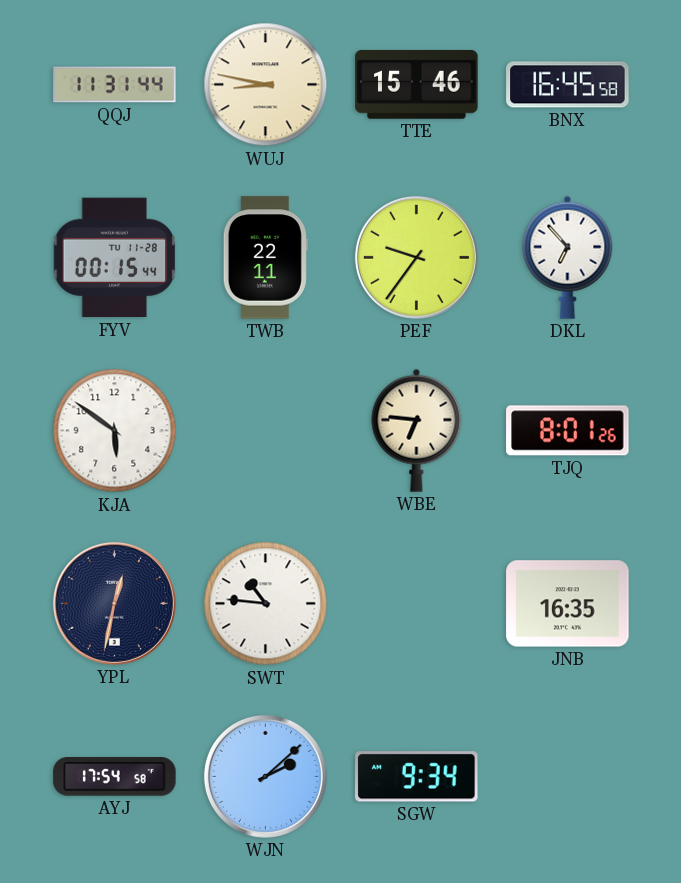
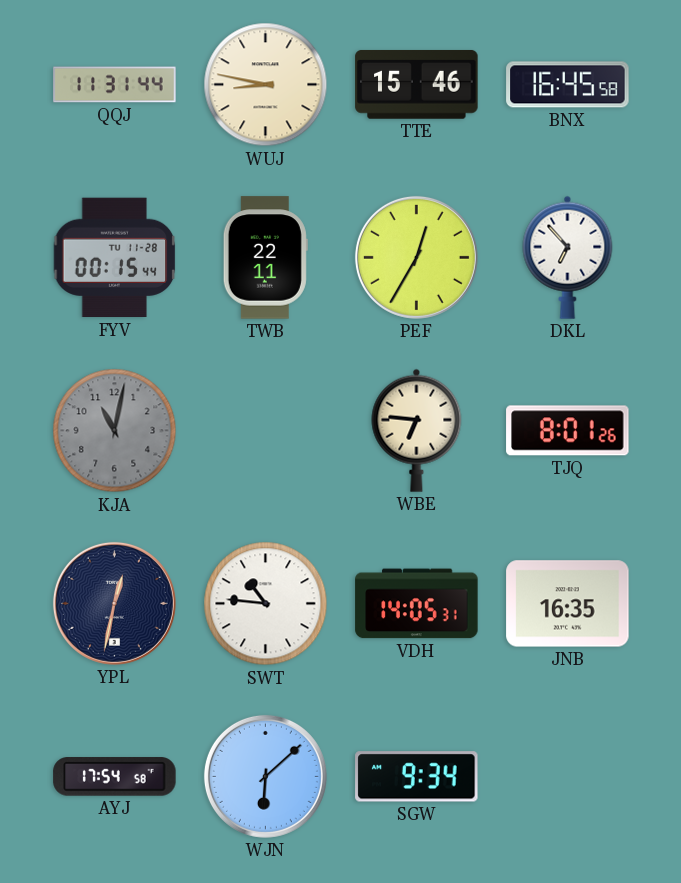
PEF: 9:36 -> 12:35
KJA: 5:51 -> 11:02
KJA dial: white -> grey
VDH: none -> 14:05
WJN: 2:08 -> 6:08
